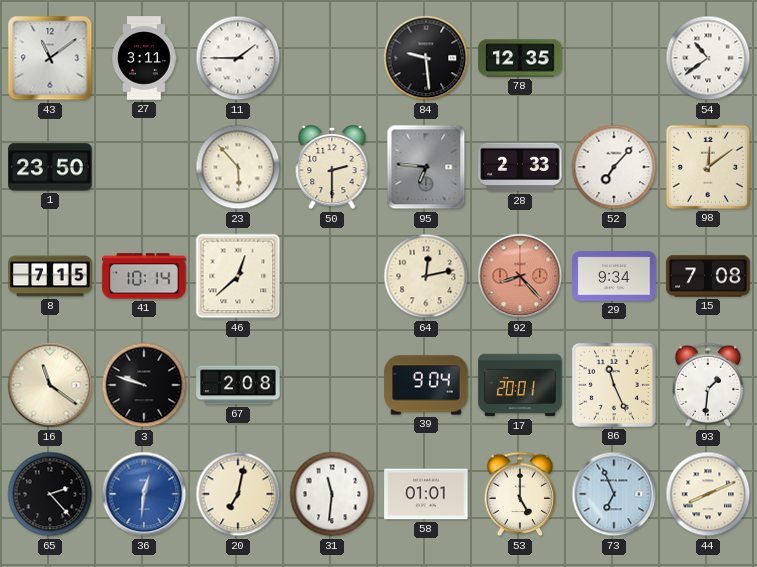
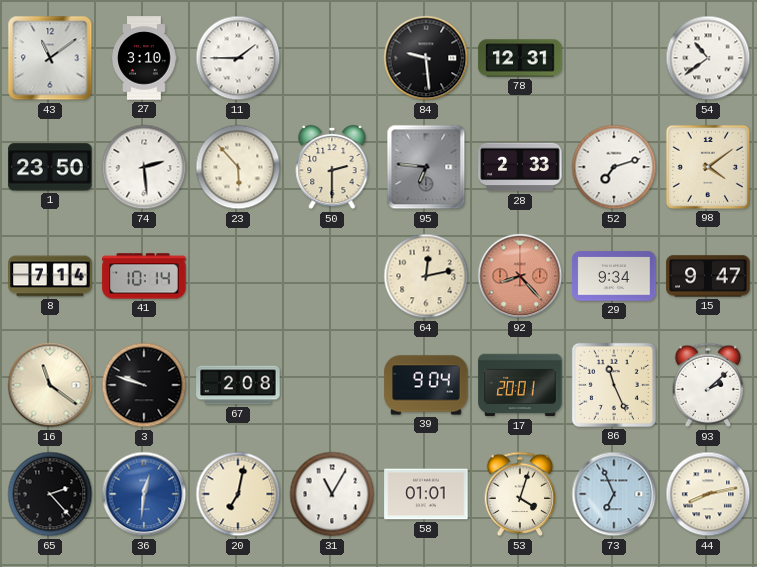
27: 3:11 -> 3:10
78: 12:35 -> 12:31
74: none -> 2:29
52: 7:07 -> 7:12
98: 12:09 -> 4:09
8: 7:15 -> 7:14
46: 12:38 -> none
15: 7:08 -> 9:47
93: 1:31 -> 2:08
31: 11:31 -> 11:05
53: 5:00 -> 4:03
44: 8:11 -> 8:13
